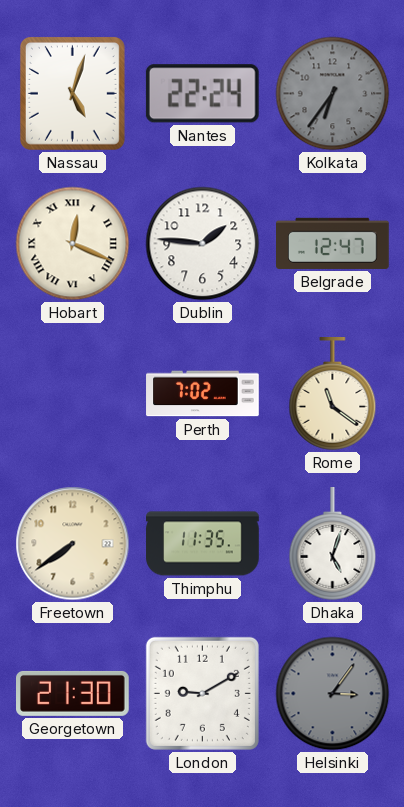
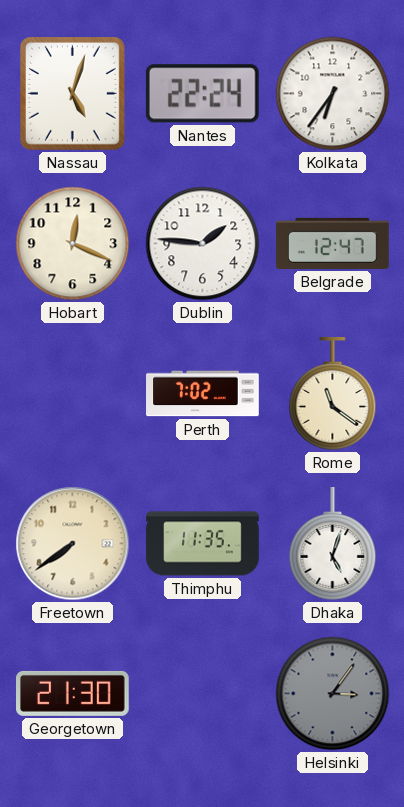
Kolkata dial: grey -> white
Hobart numerals: Roman -> Arabic
London: 9:10 -> none
